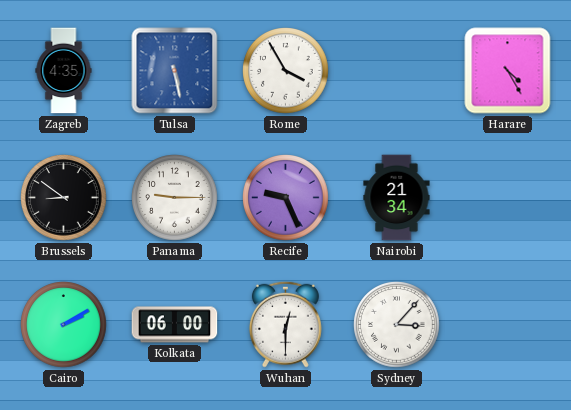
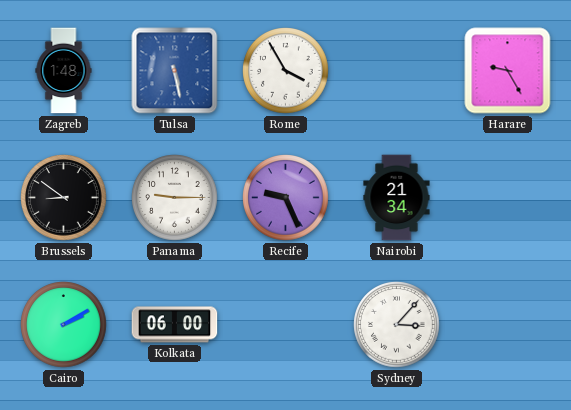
Zagreb: 4:35 -> 1:48
Harare: 4:25 -> 9:25
Wuhan: 12:30 -> none
